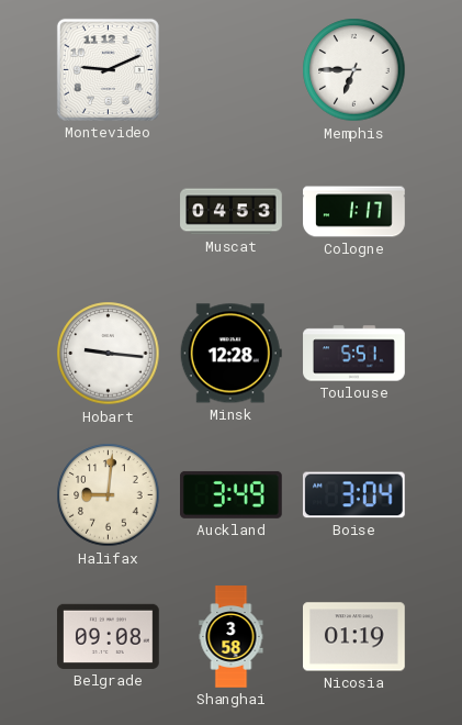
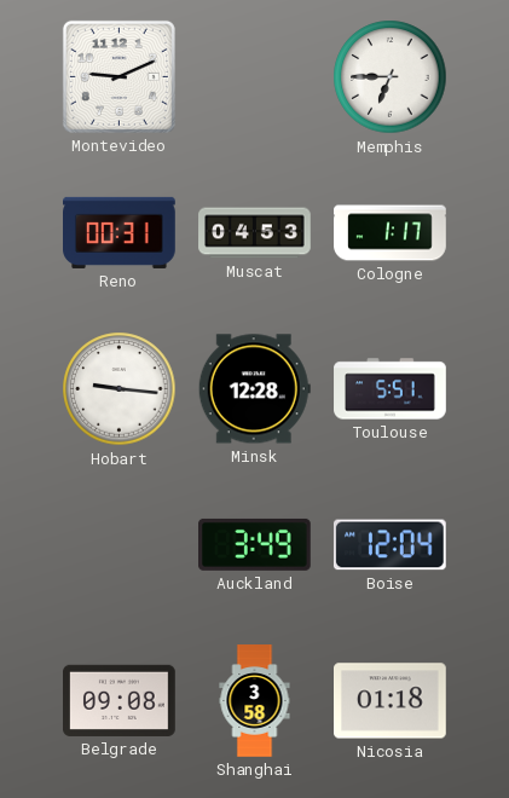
Reno: none -> 00:31
Halifax: 9:01 -> none
Boise: 3:04 -> 12:04
Nicosia: 01:19 -> 01:18
